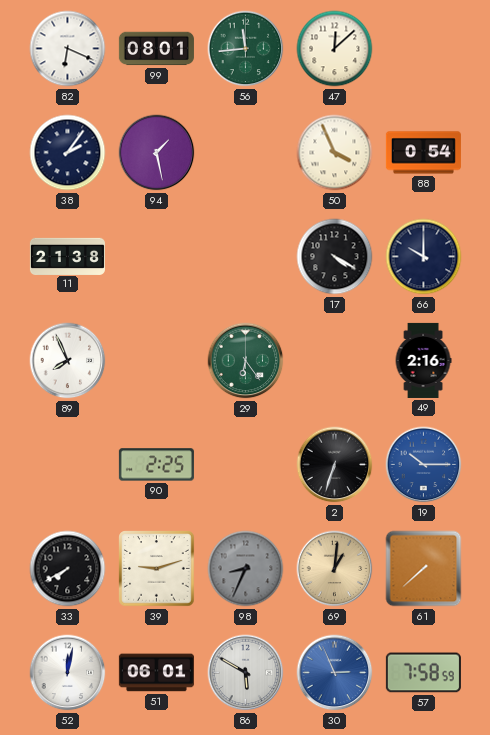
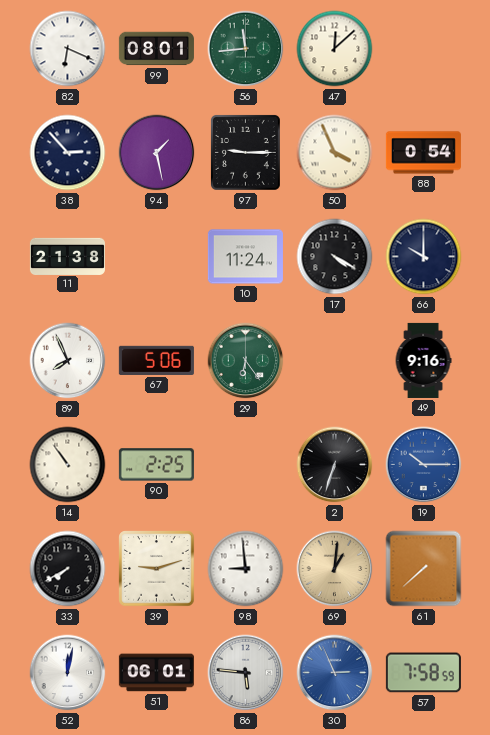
38: 2:06 -> 2:53
97: none -> 9:15
10: none -> 11:24
67: none -> 5:06
49: 2:16 -> 9:16
14: none -> 10:54
98: 8:34 -> 8:59
98 dial: grey -> white
86: 5:50 -> 5:46
